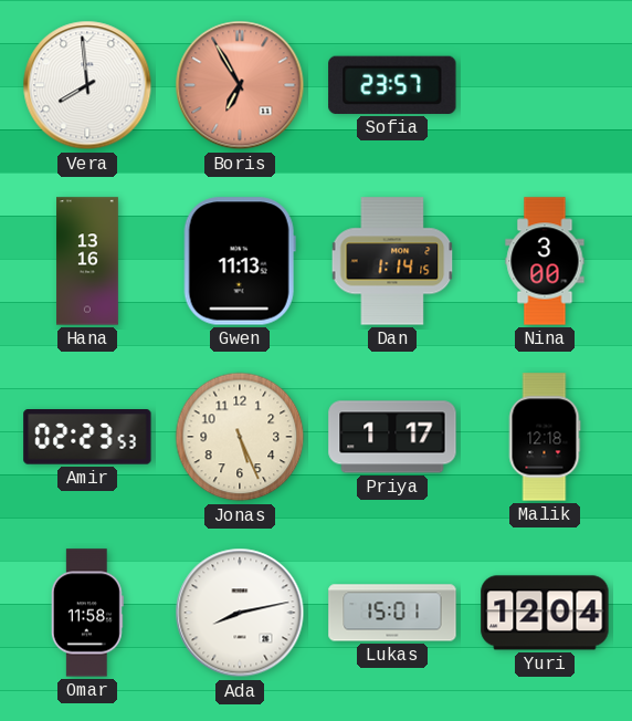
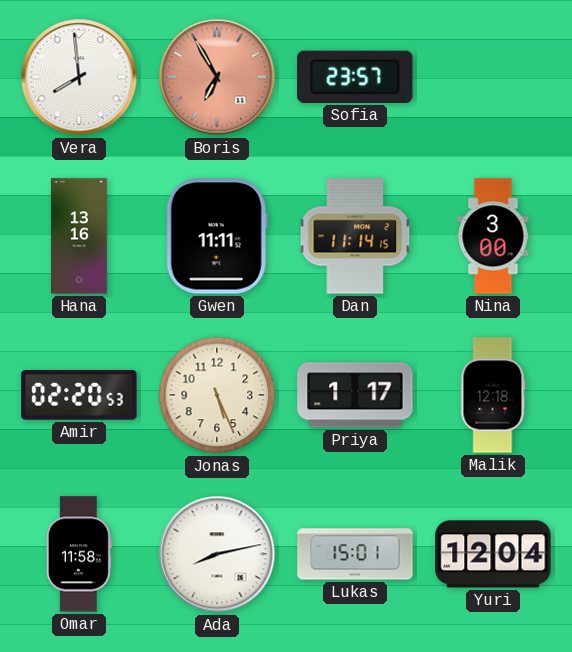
Gwen: 11:13 -> 11:11
Dan: 1:14 -> 11:14
Amir: 02:23 -> 02:20
